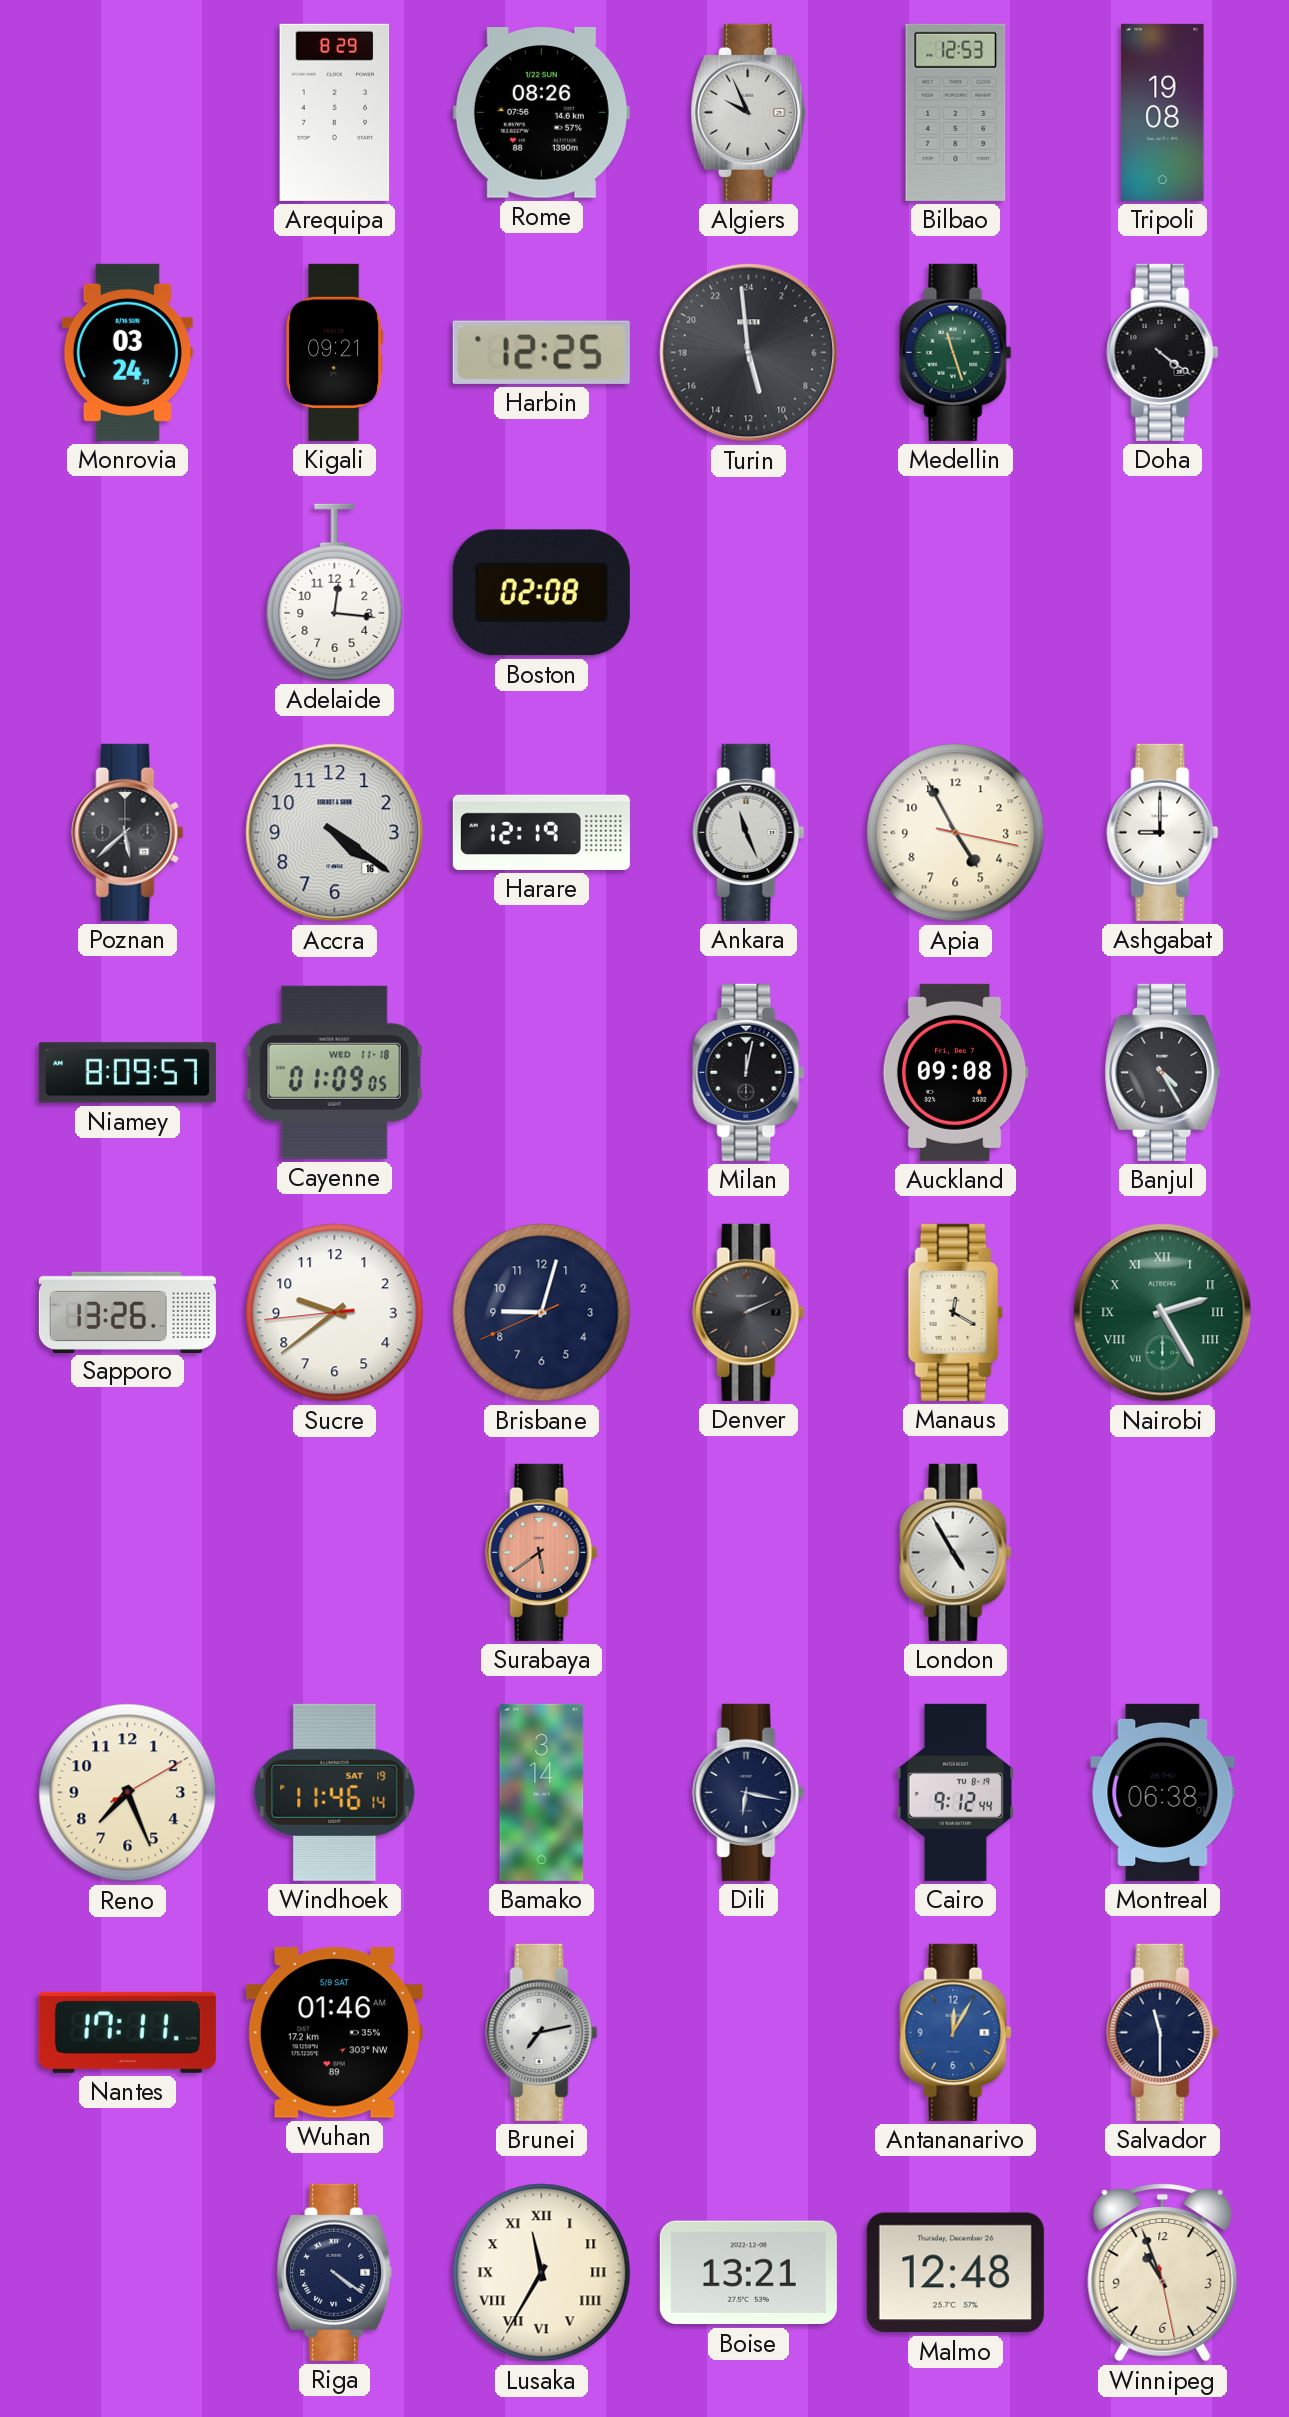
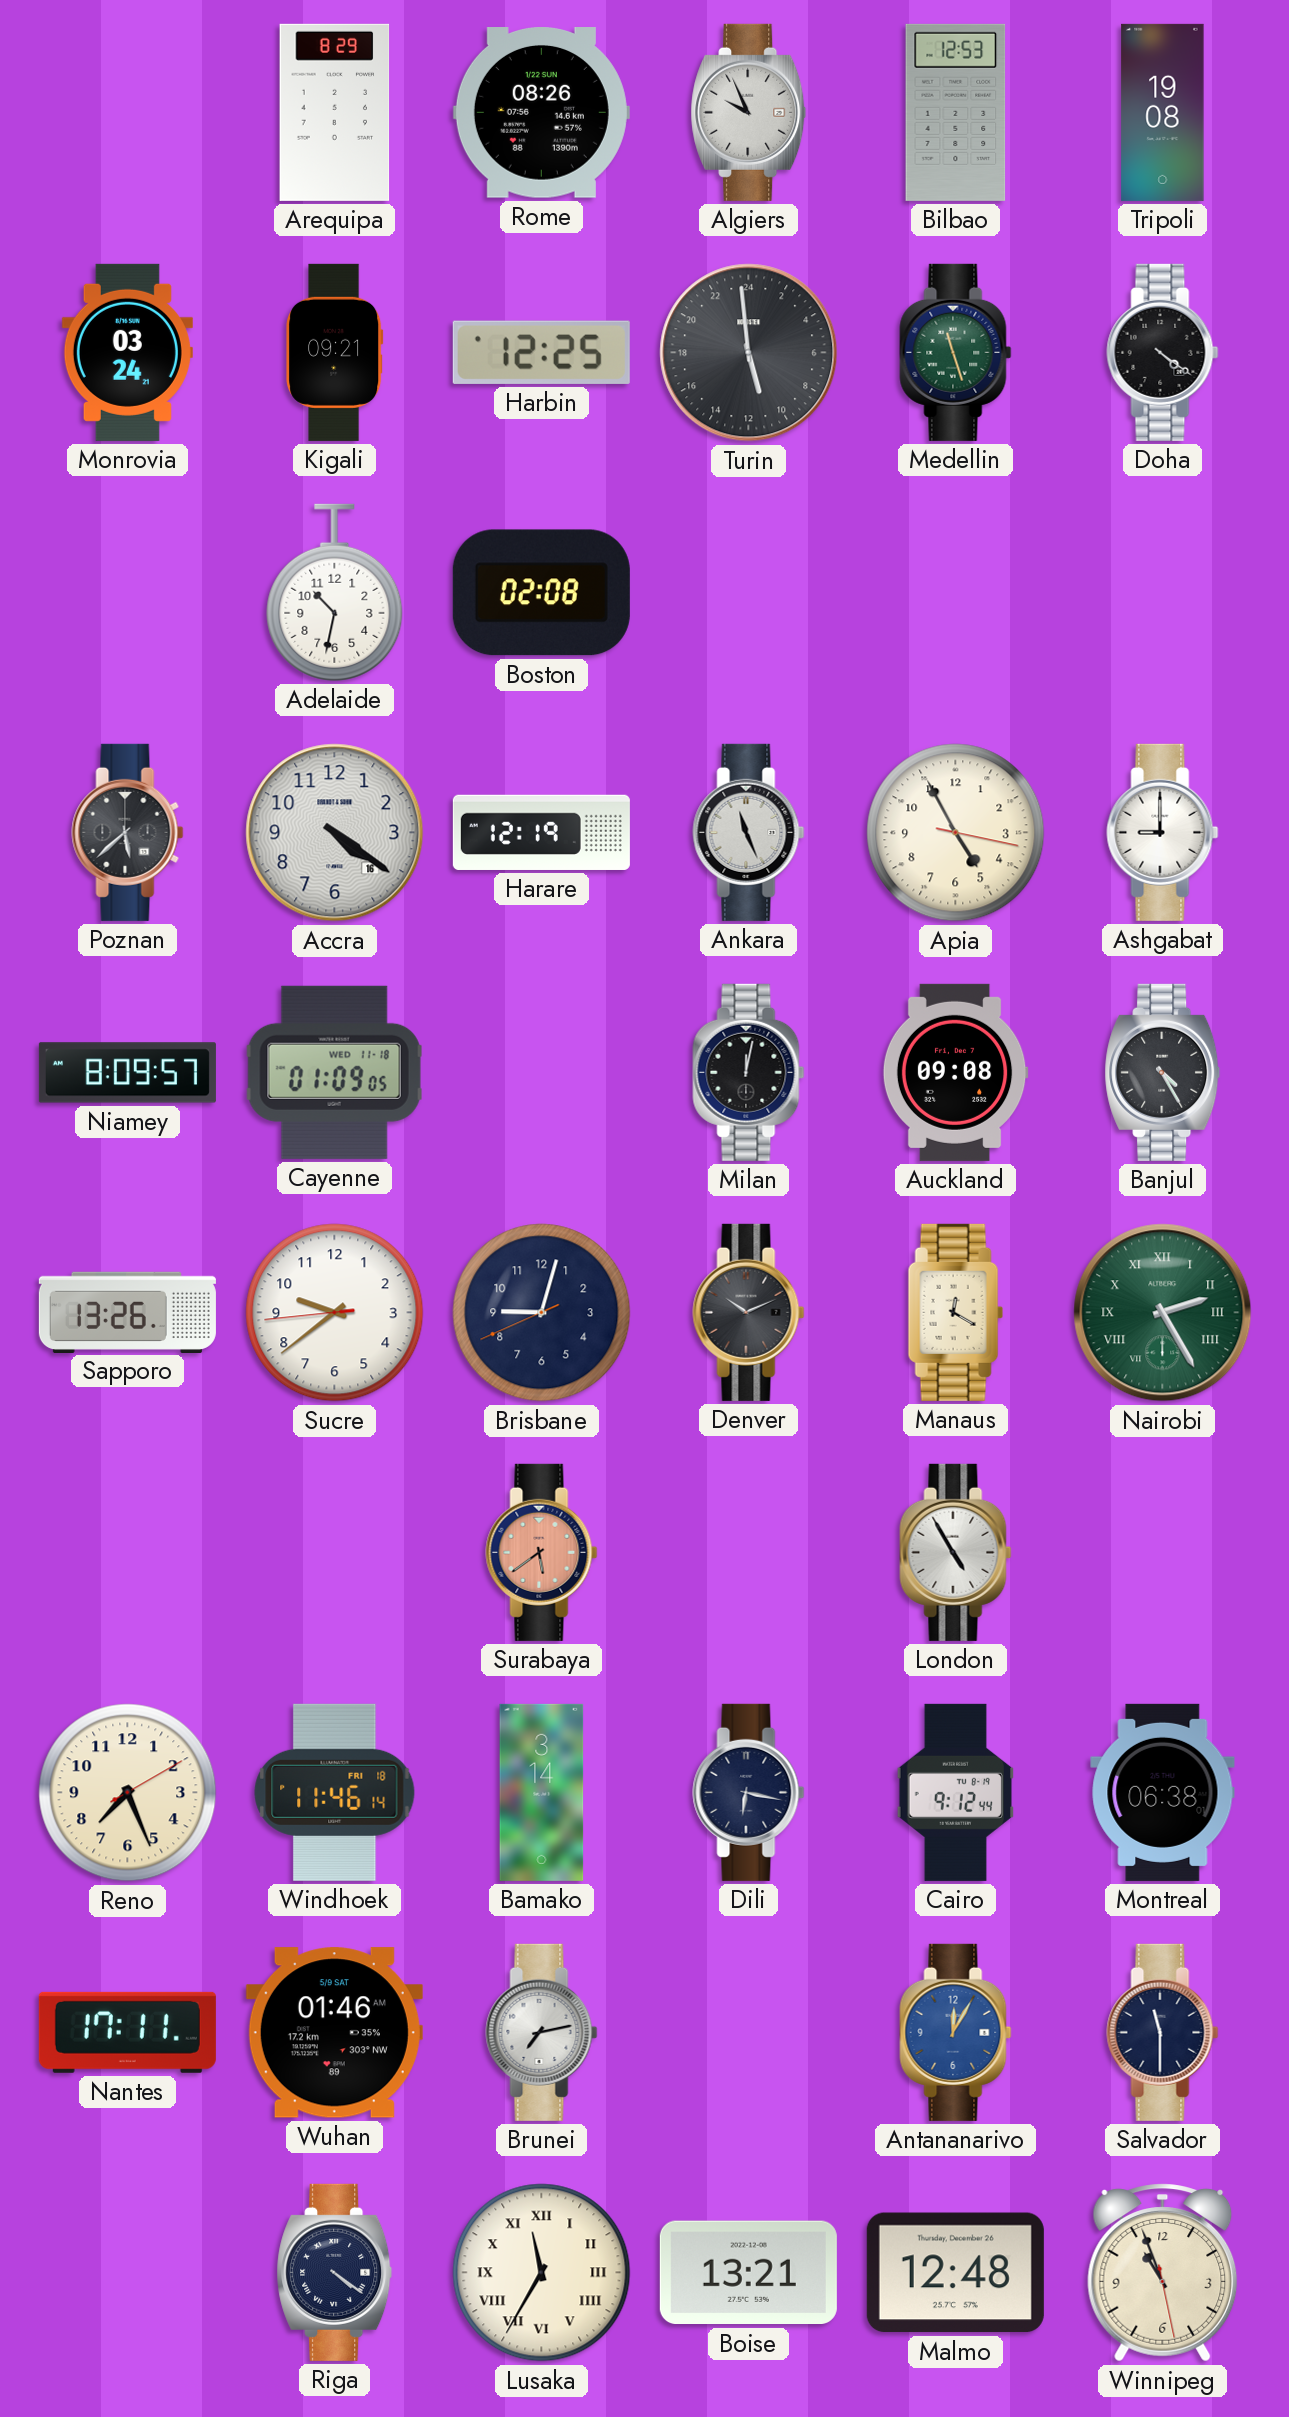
Adelaide: 12:16 -> 10:32
Denver: 2:11 -> 10:11
Windhoek date: SAT 19 -> FRI 18
